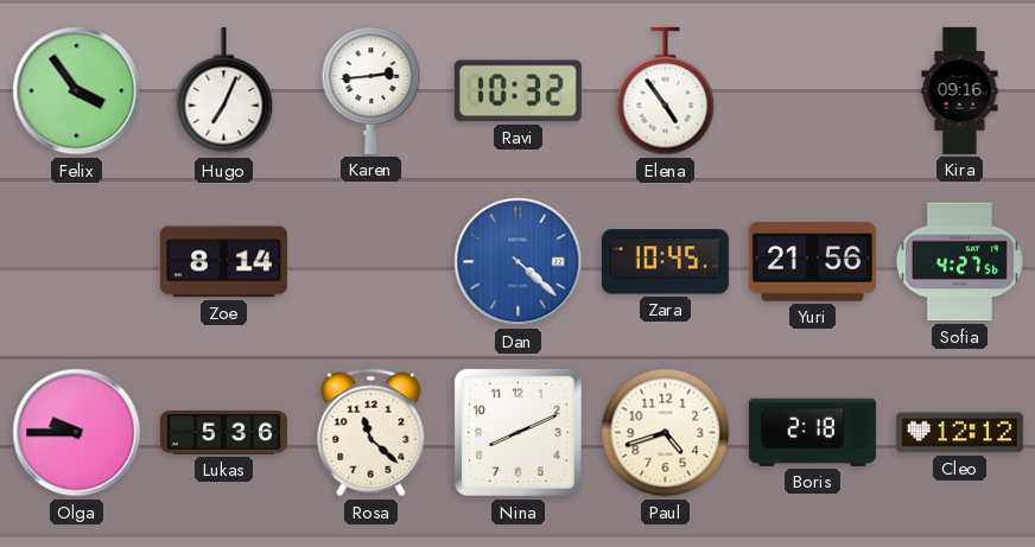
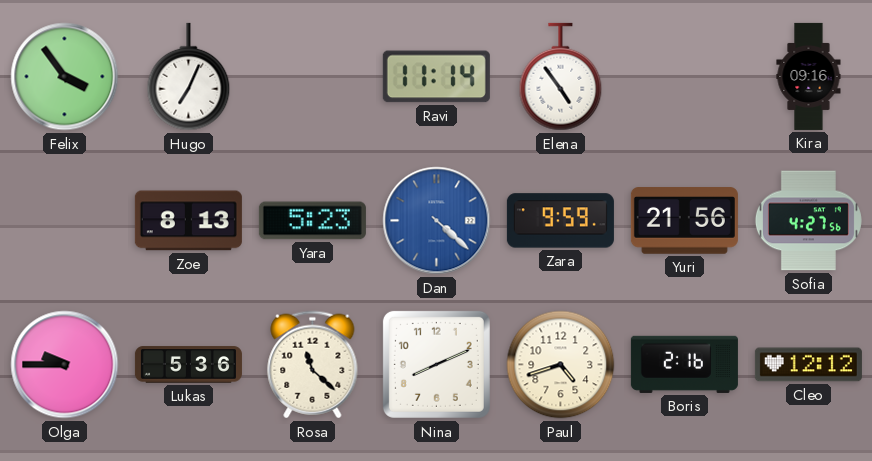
Karen: 2:44 -> none
Ravi: 10:32 -> 11:14
Zoe: 8:14 -> 8:13
Yara: none -> 5:23
Zara: 10:45 -> 9:59
Boris: 2:18 -> 2:16
